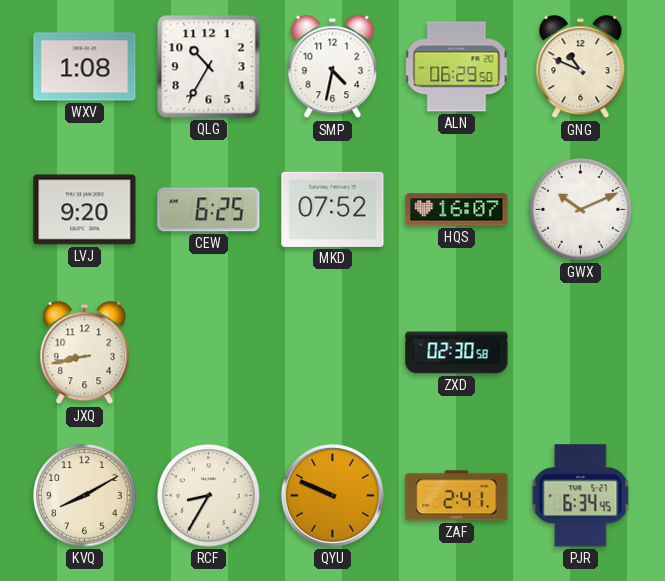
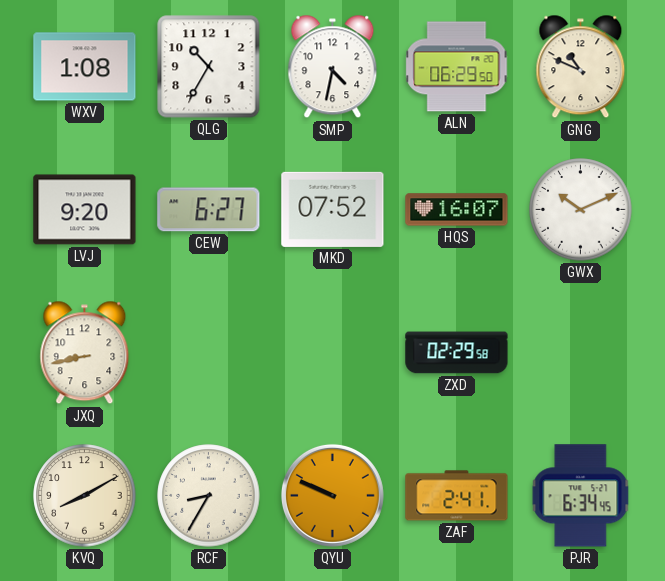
CEW: 6:25 -> 6:27
ZXD: 02:30 -> 02:29
